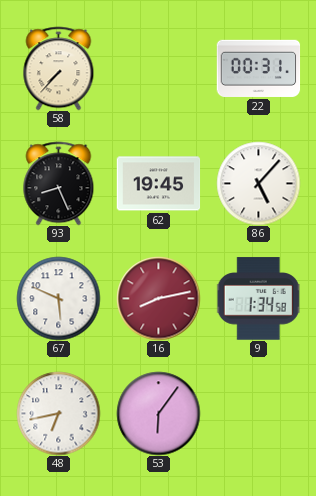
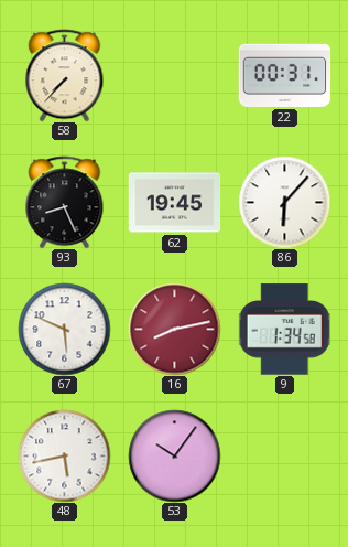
86: 5:07 -> 6:07
48: 6:43 -> 5:43
53: 6:06 -> 10:06
